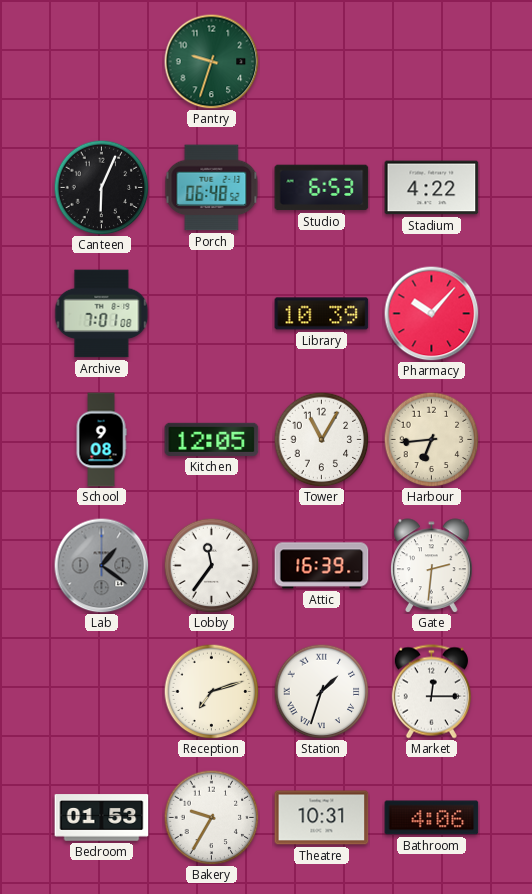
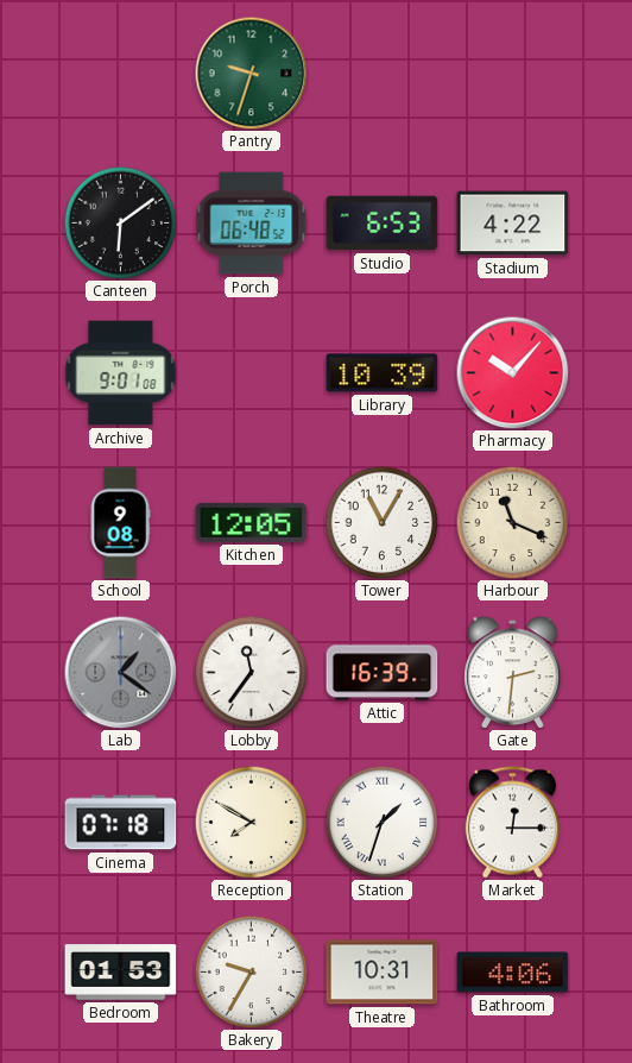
Canteen: 6:04 -> 6:09
Archive: 7:01 -> 9:01
Harbour: 6:44 -> 11:19
Cinema: none -> 07:18
Reception: 7:12 -> 7:50
